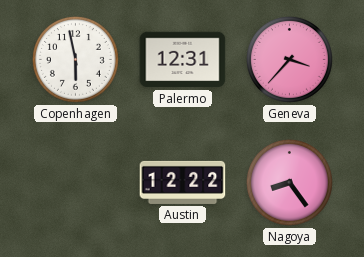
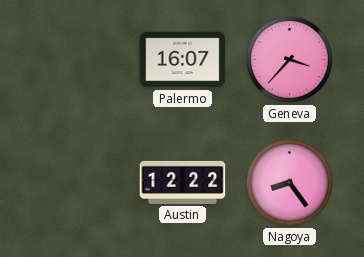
Copenhagen: 5:58 -> none
Palermo: 12:31 -> 16:07
